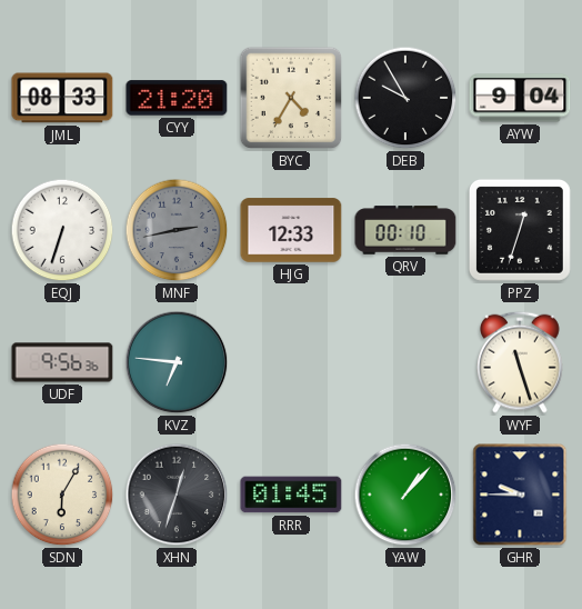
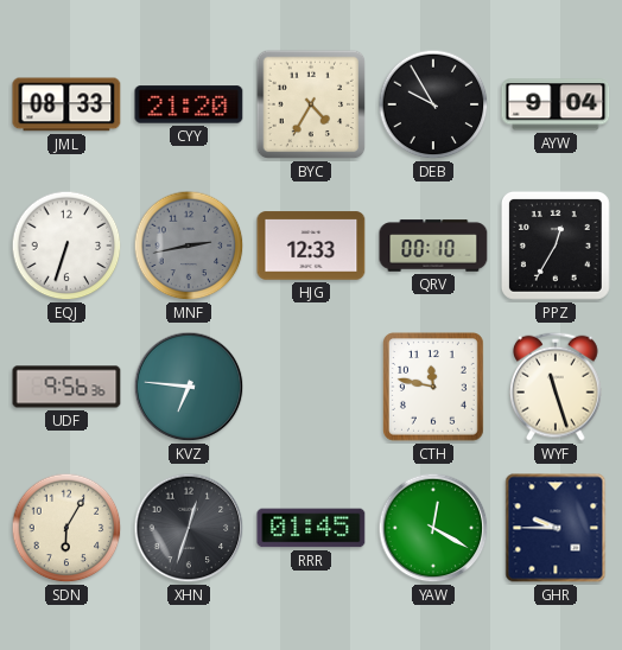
PPZ: 12:33 -> 12:35
CTH: none -> 11:47
YAW: 1:07 -> 12:20
